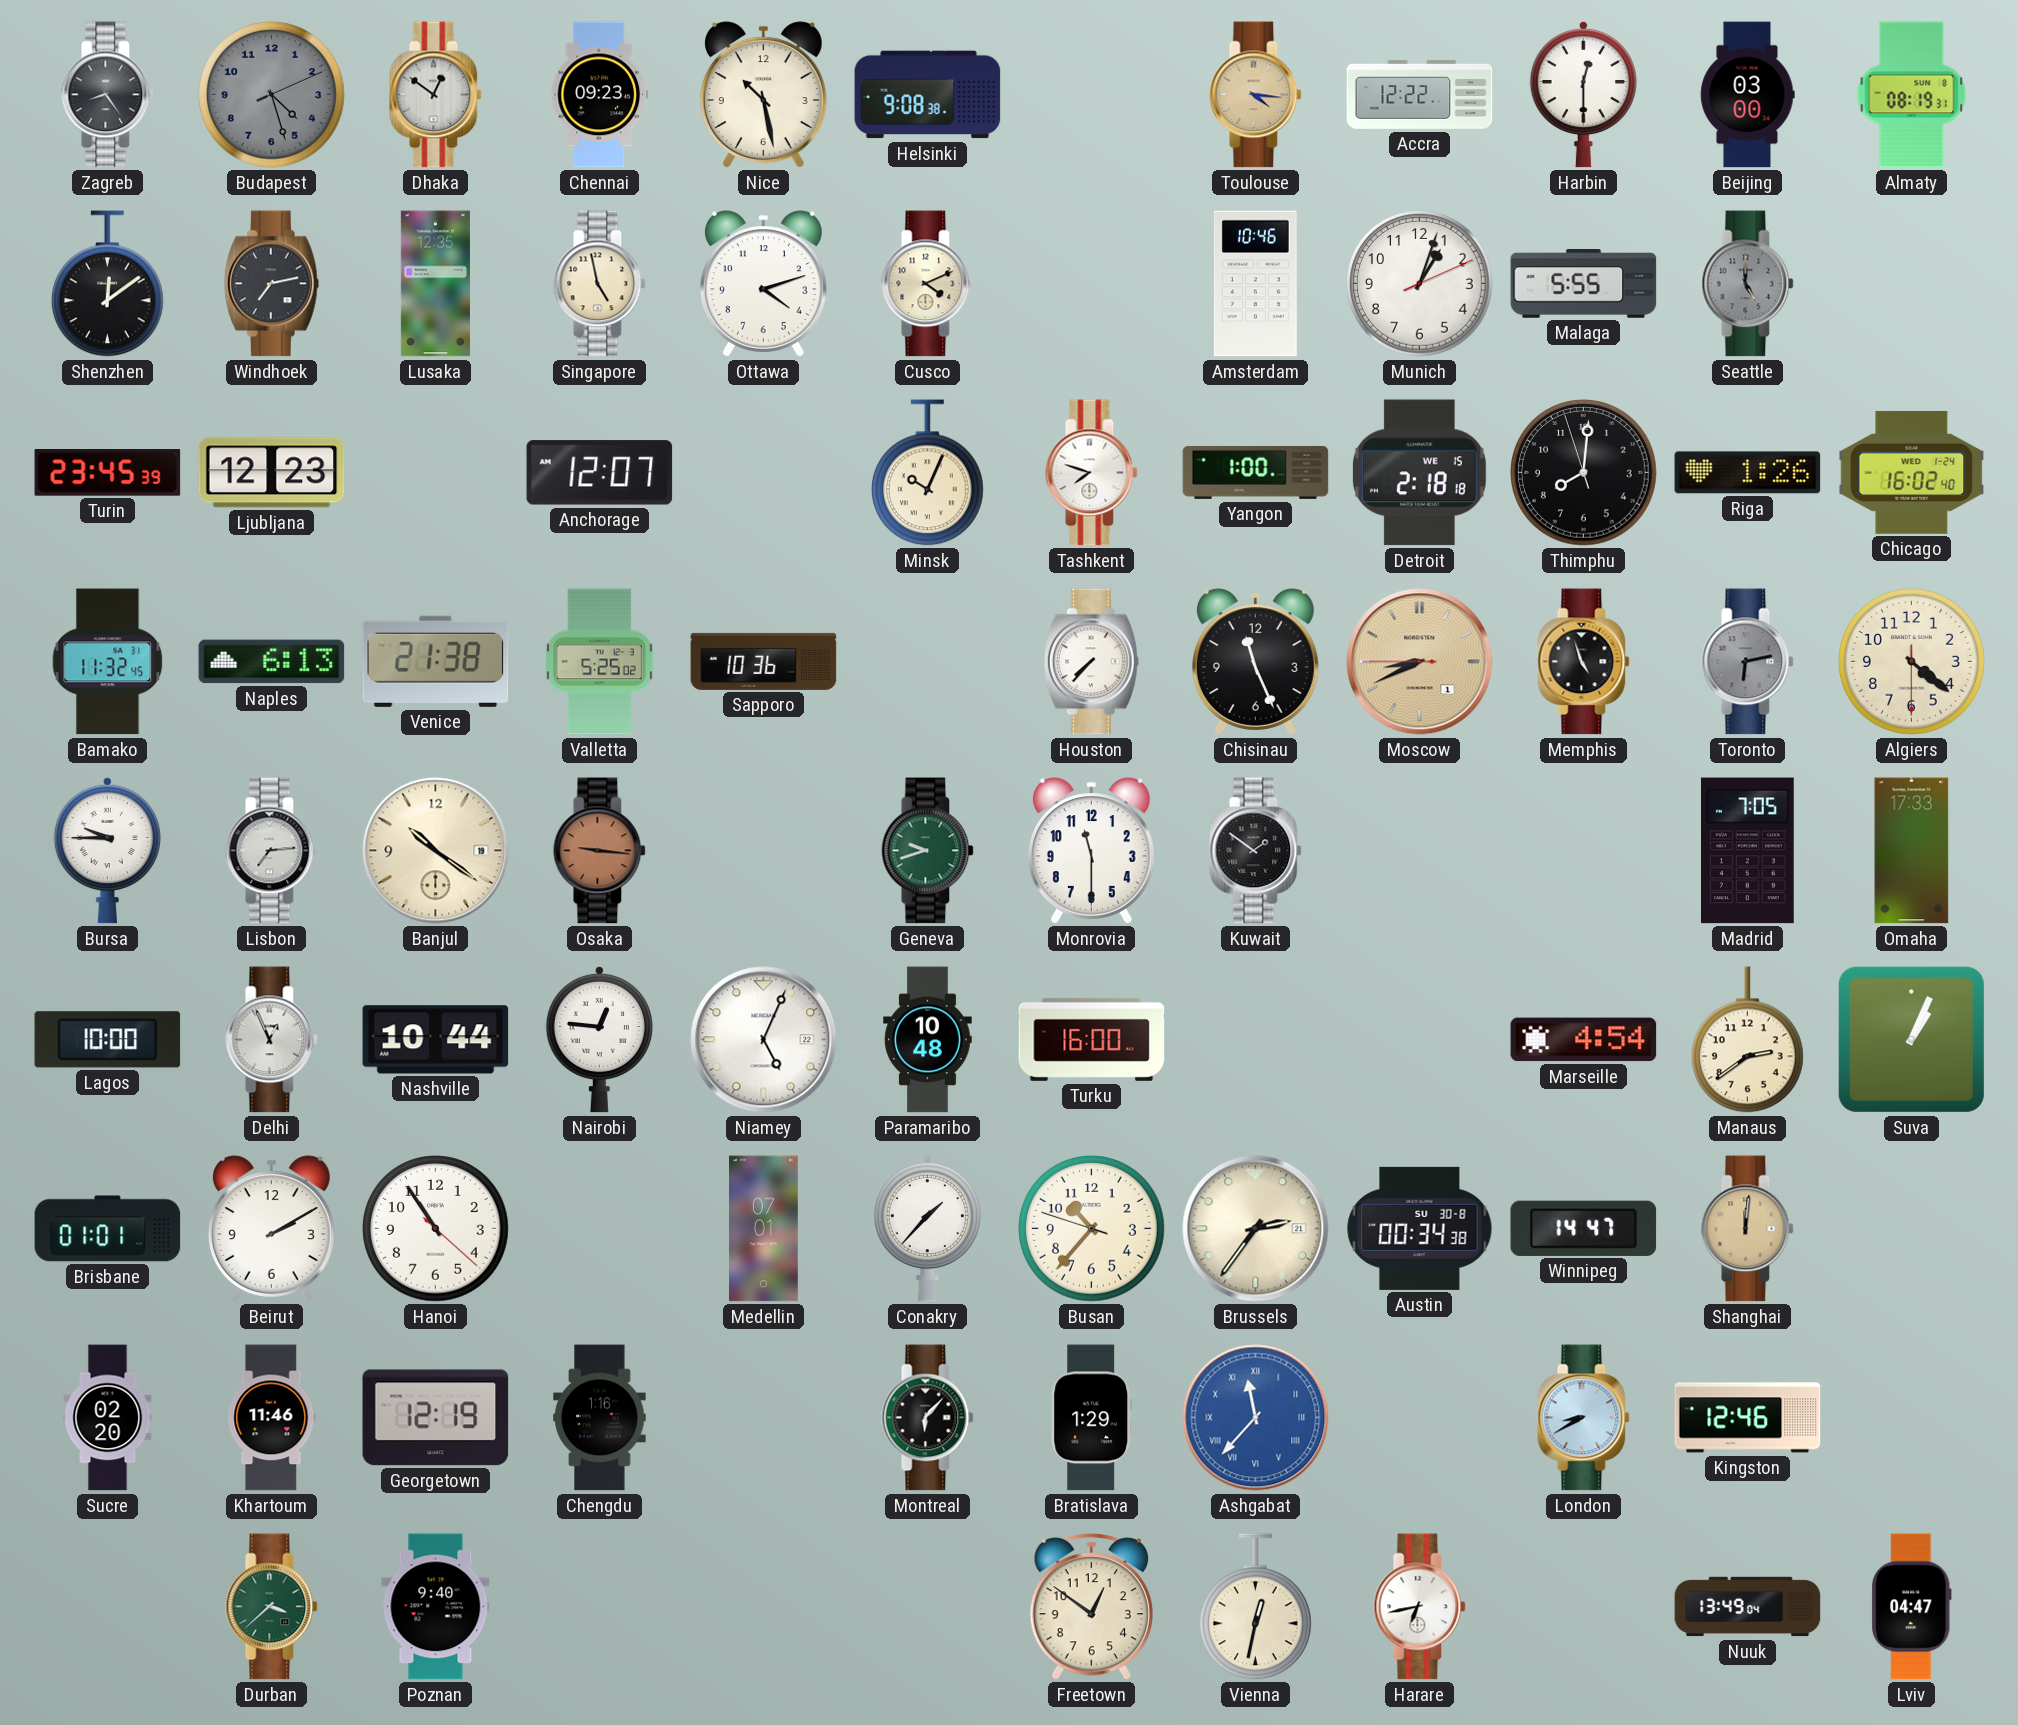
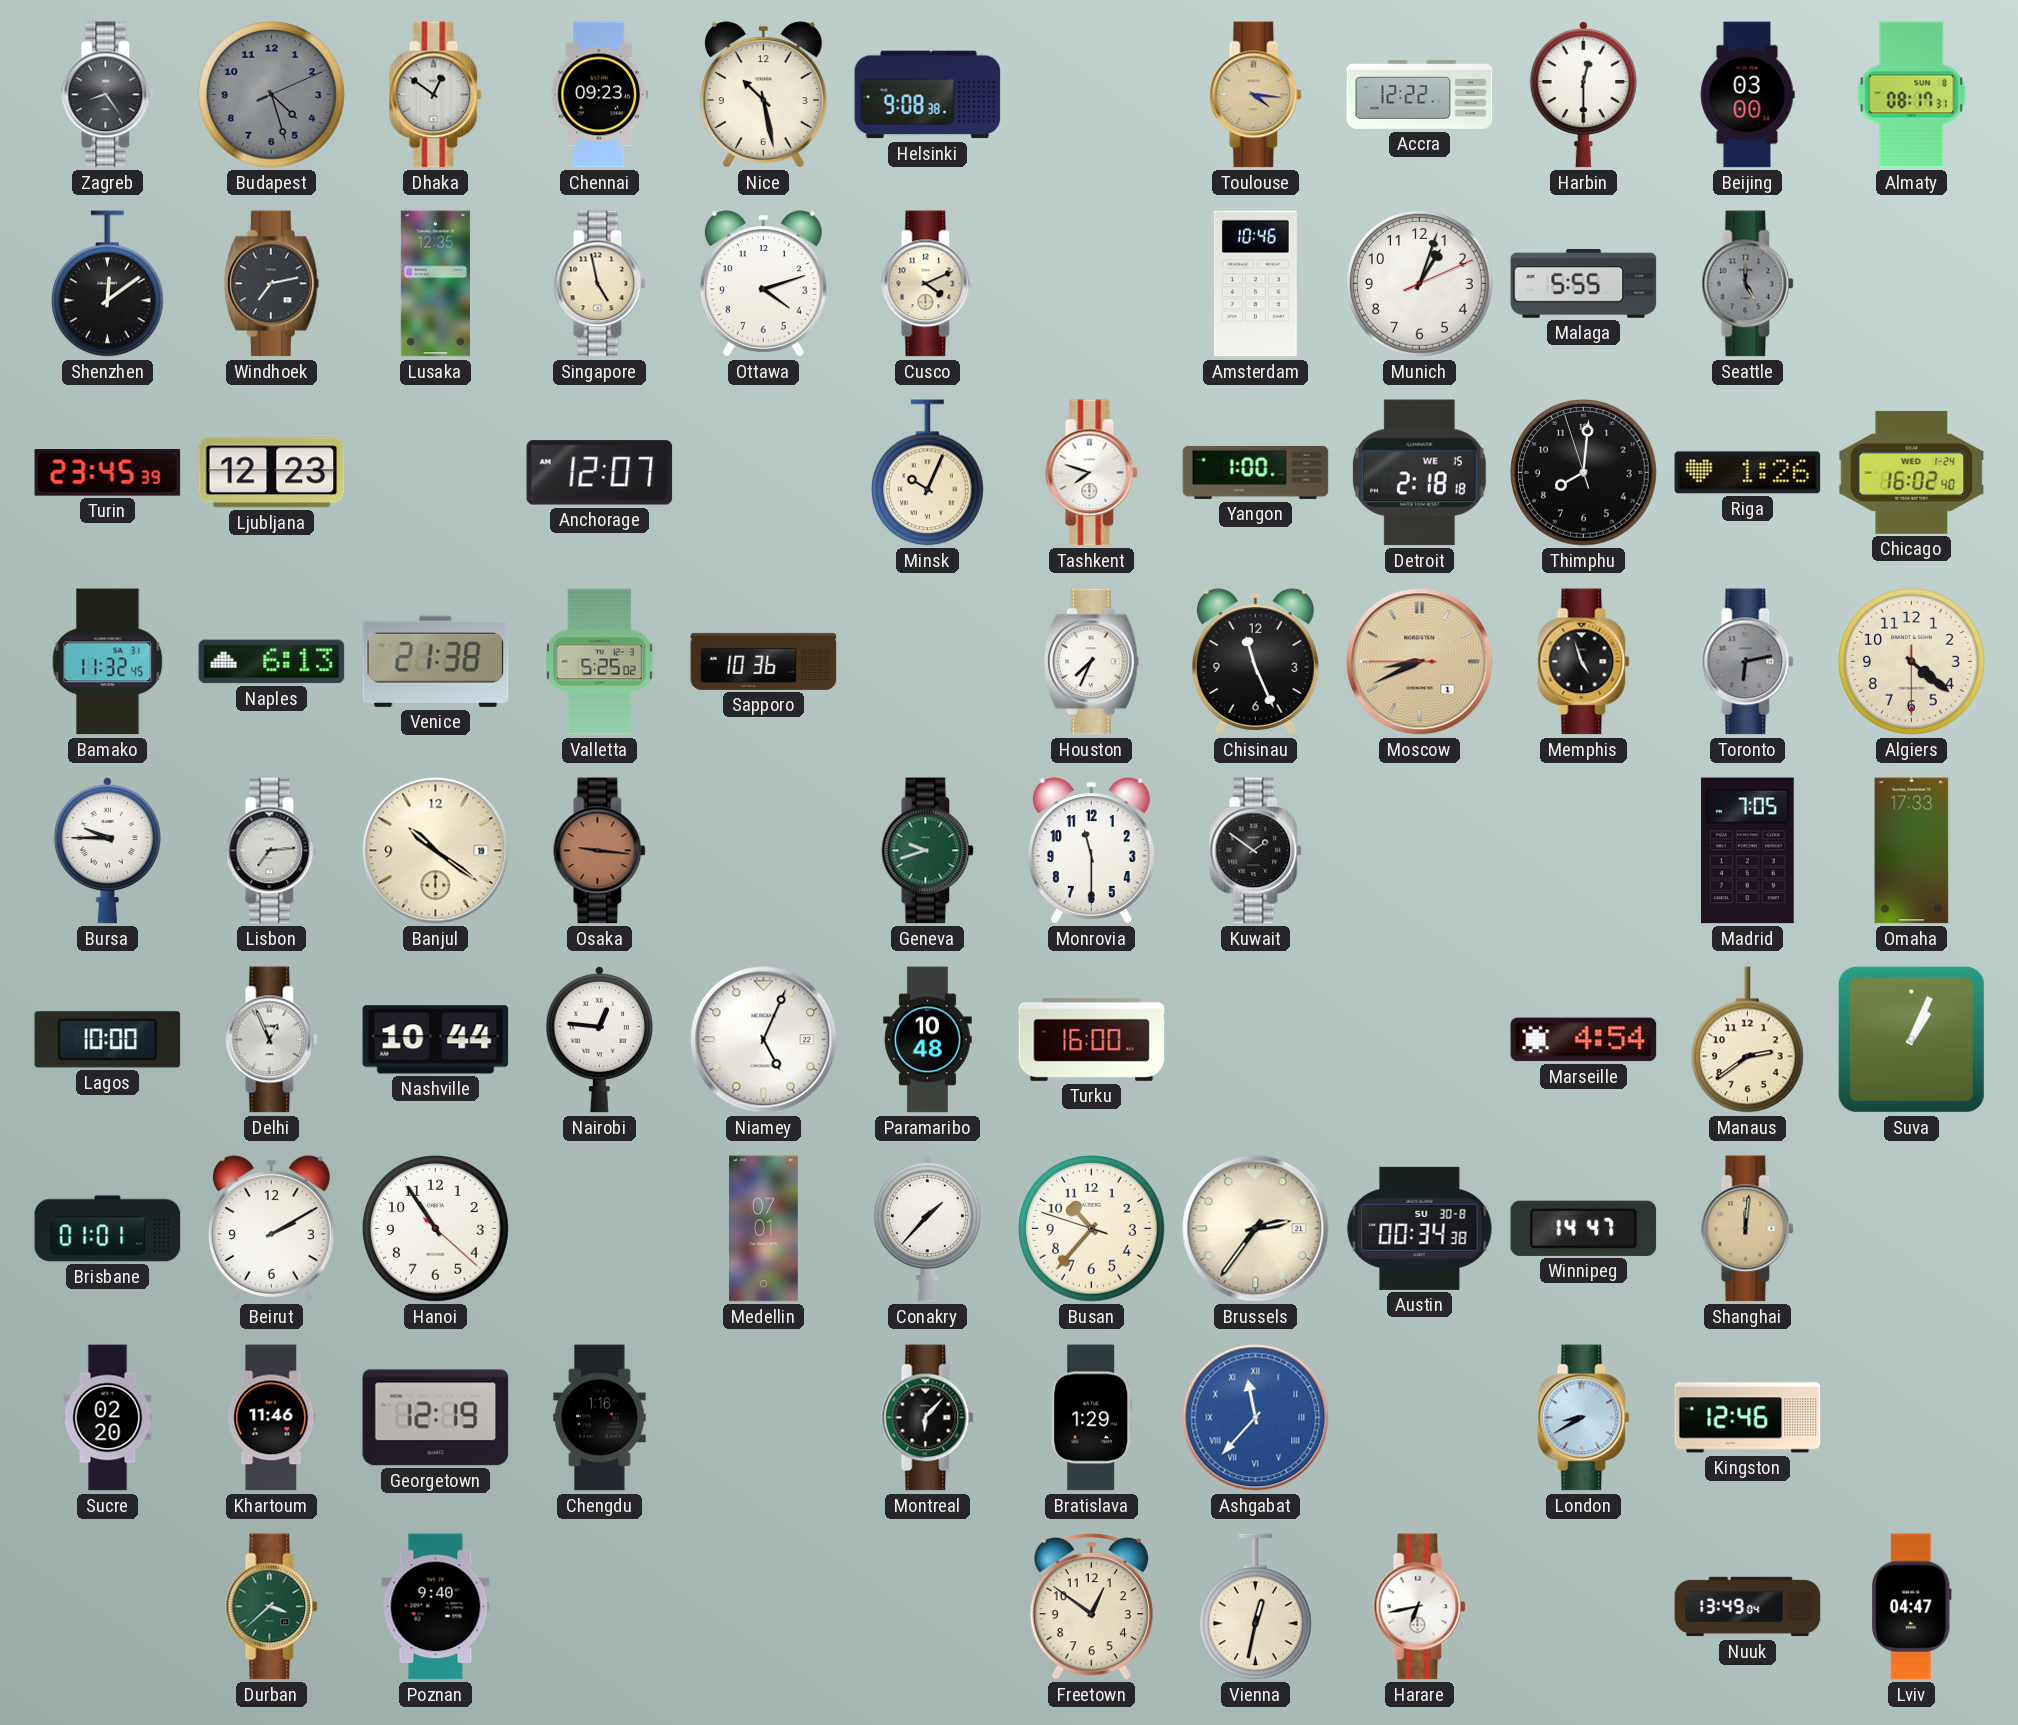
Almaty: 08:19 -> 08:17
Houston: 7:37 -> 7:34
